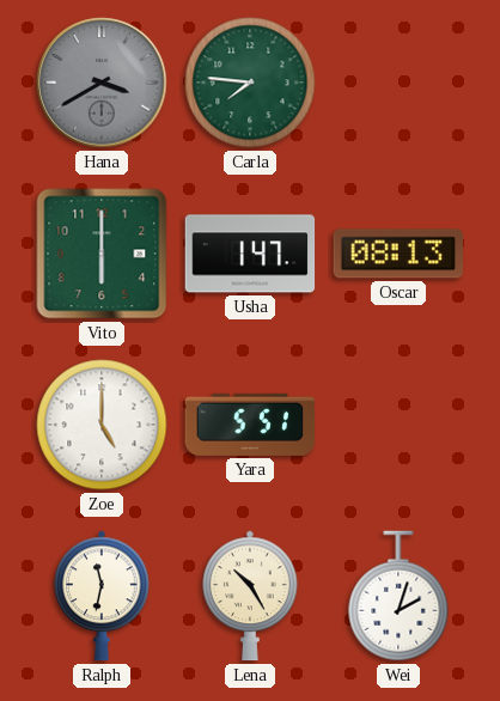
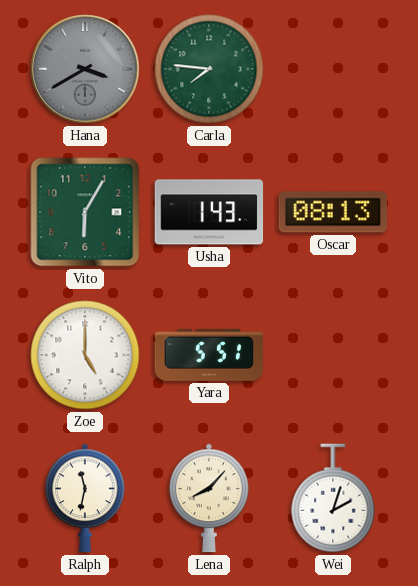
Vito: 6:00 -> 6:05
Usha: 1:47 -> 1:43
Lena: 10:25 -> 8:07
